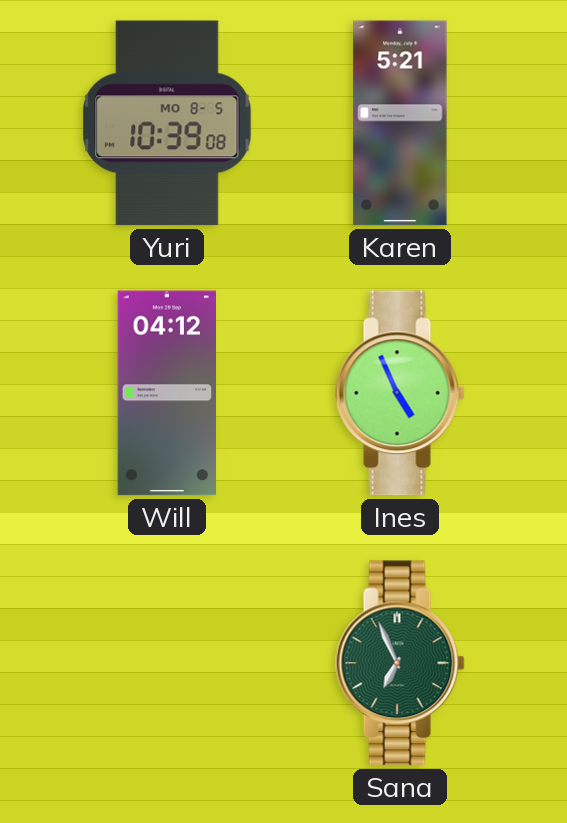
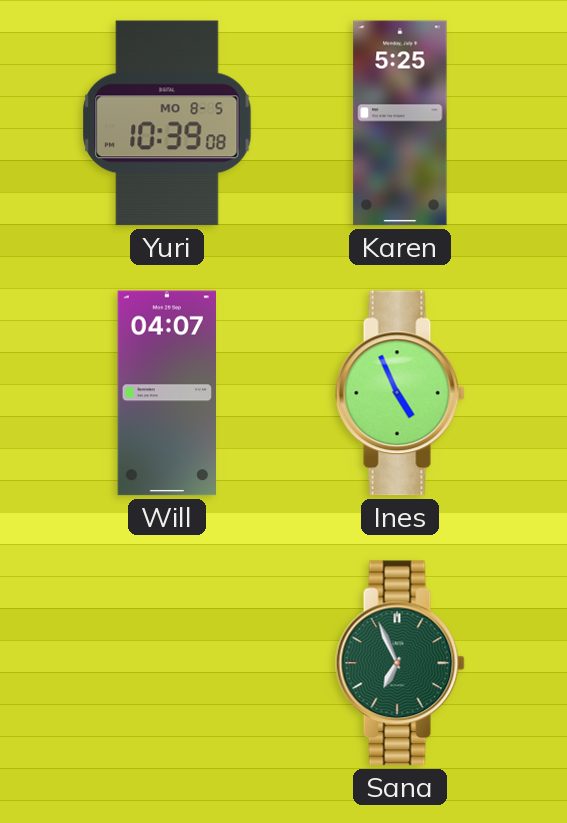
Karen: 5:21 -> 5:25
Will: 04:12 -> 04:07
